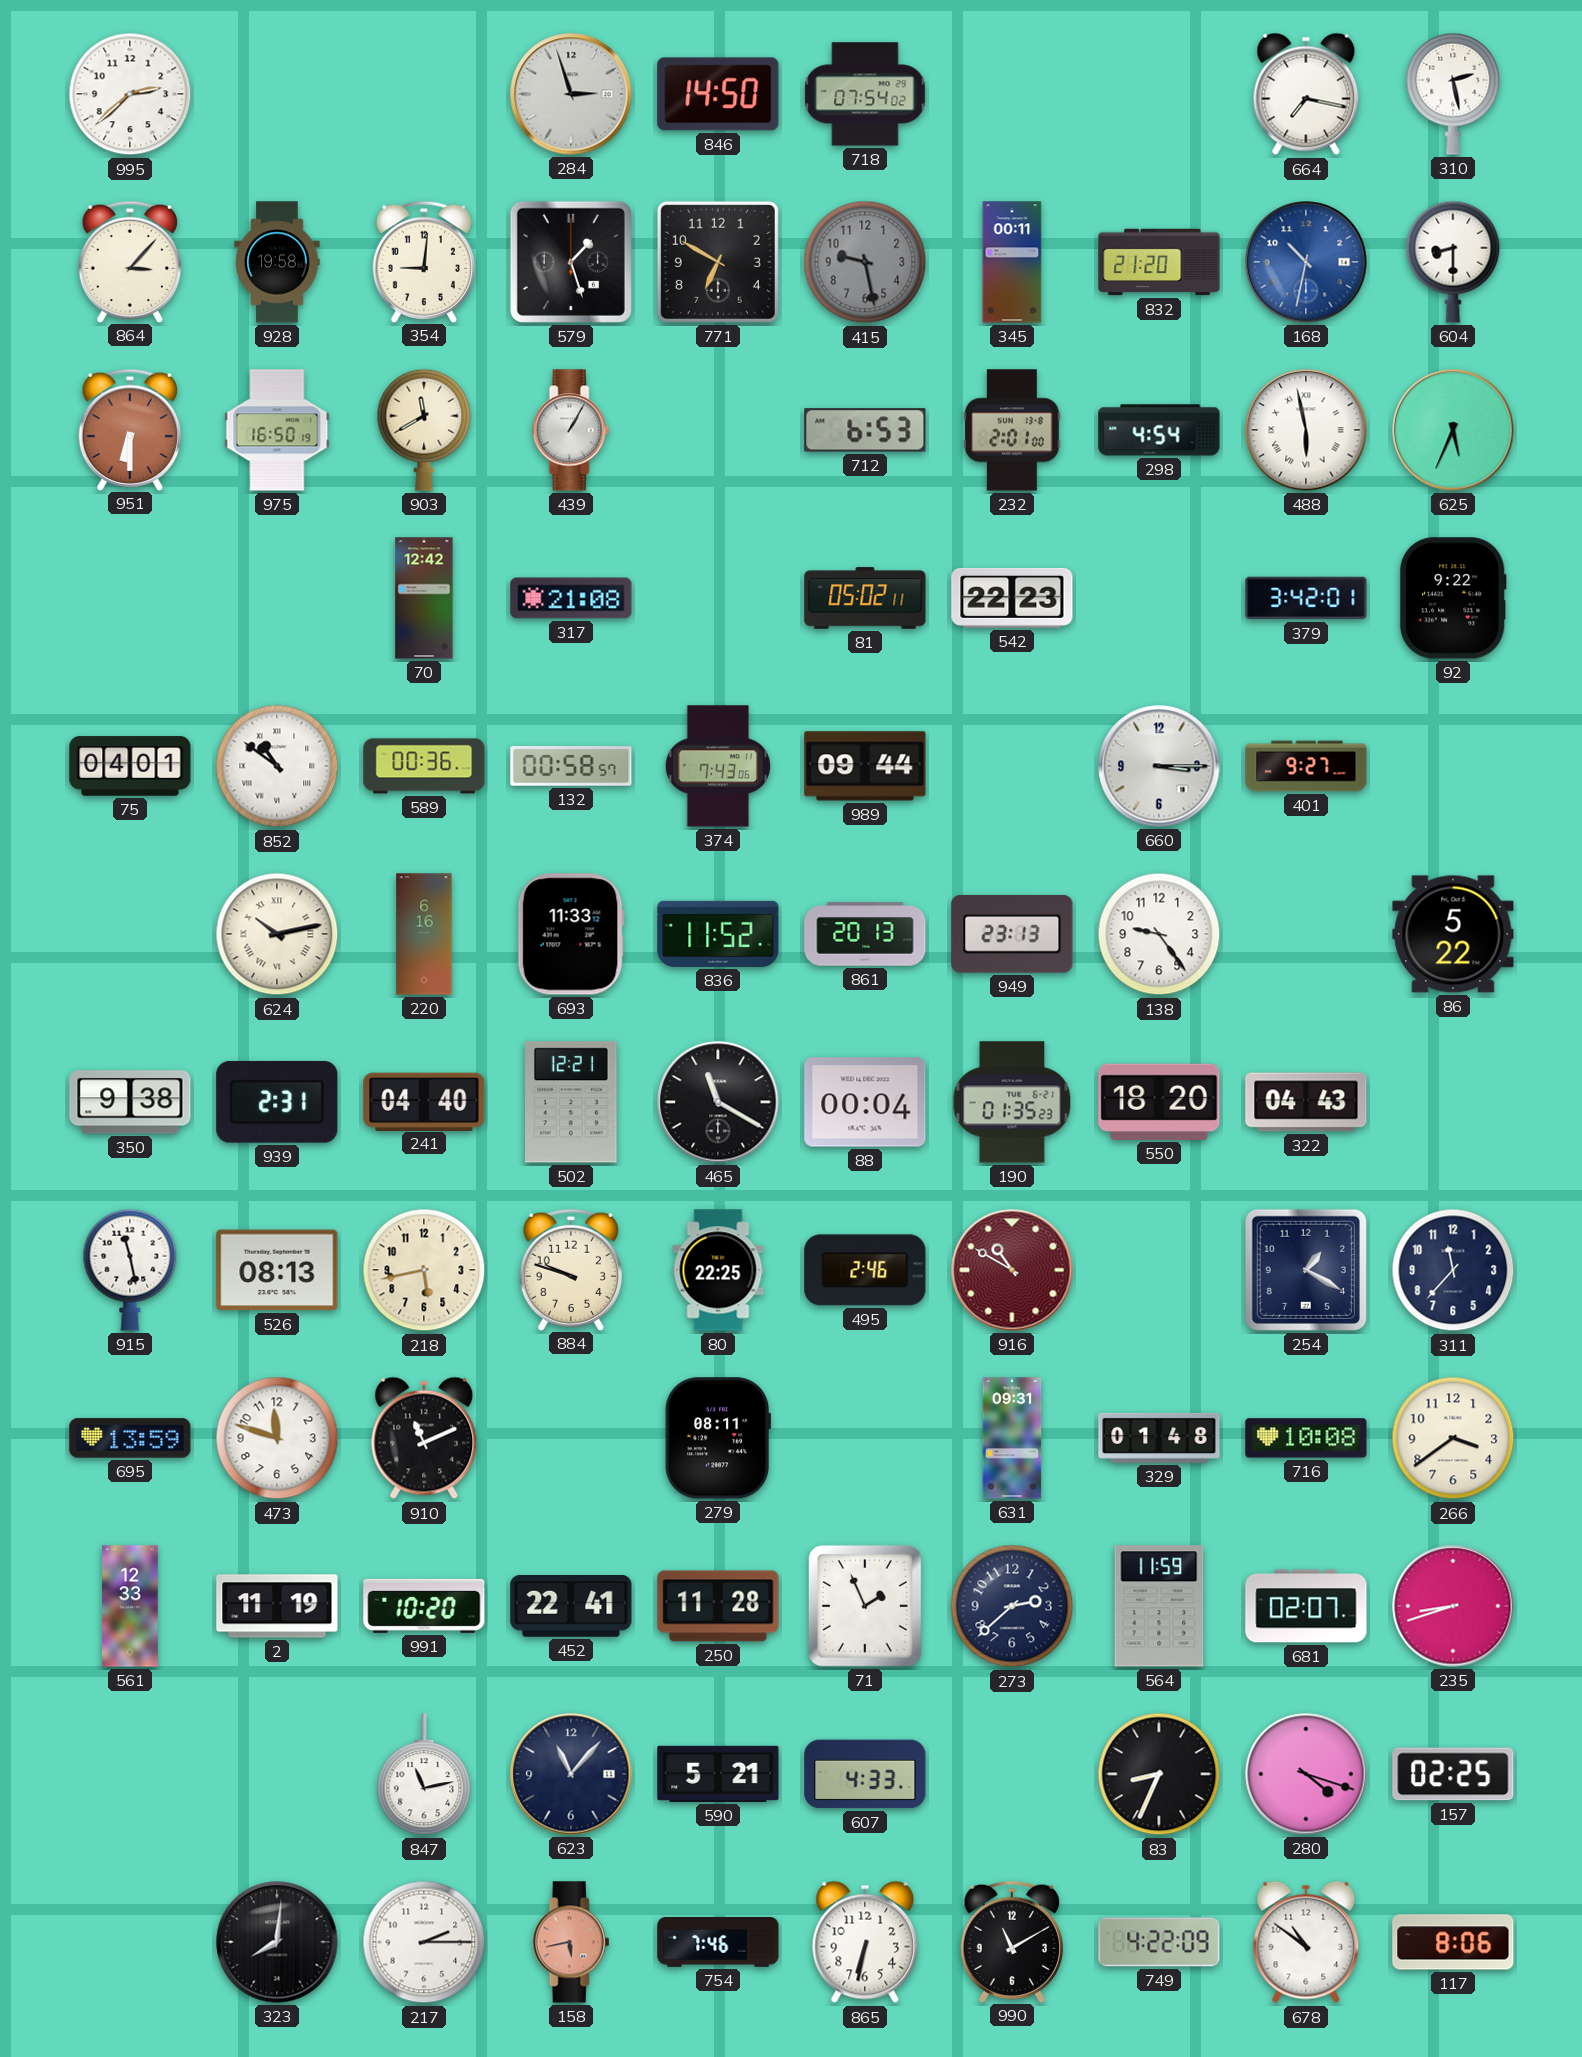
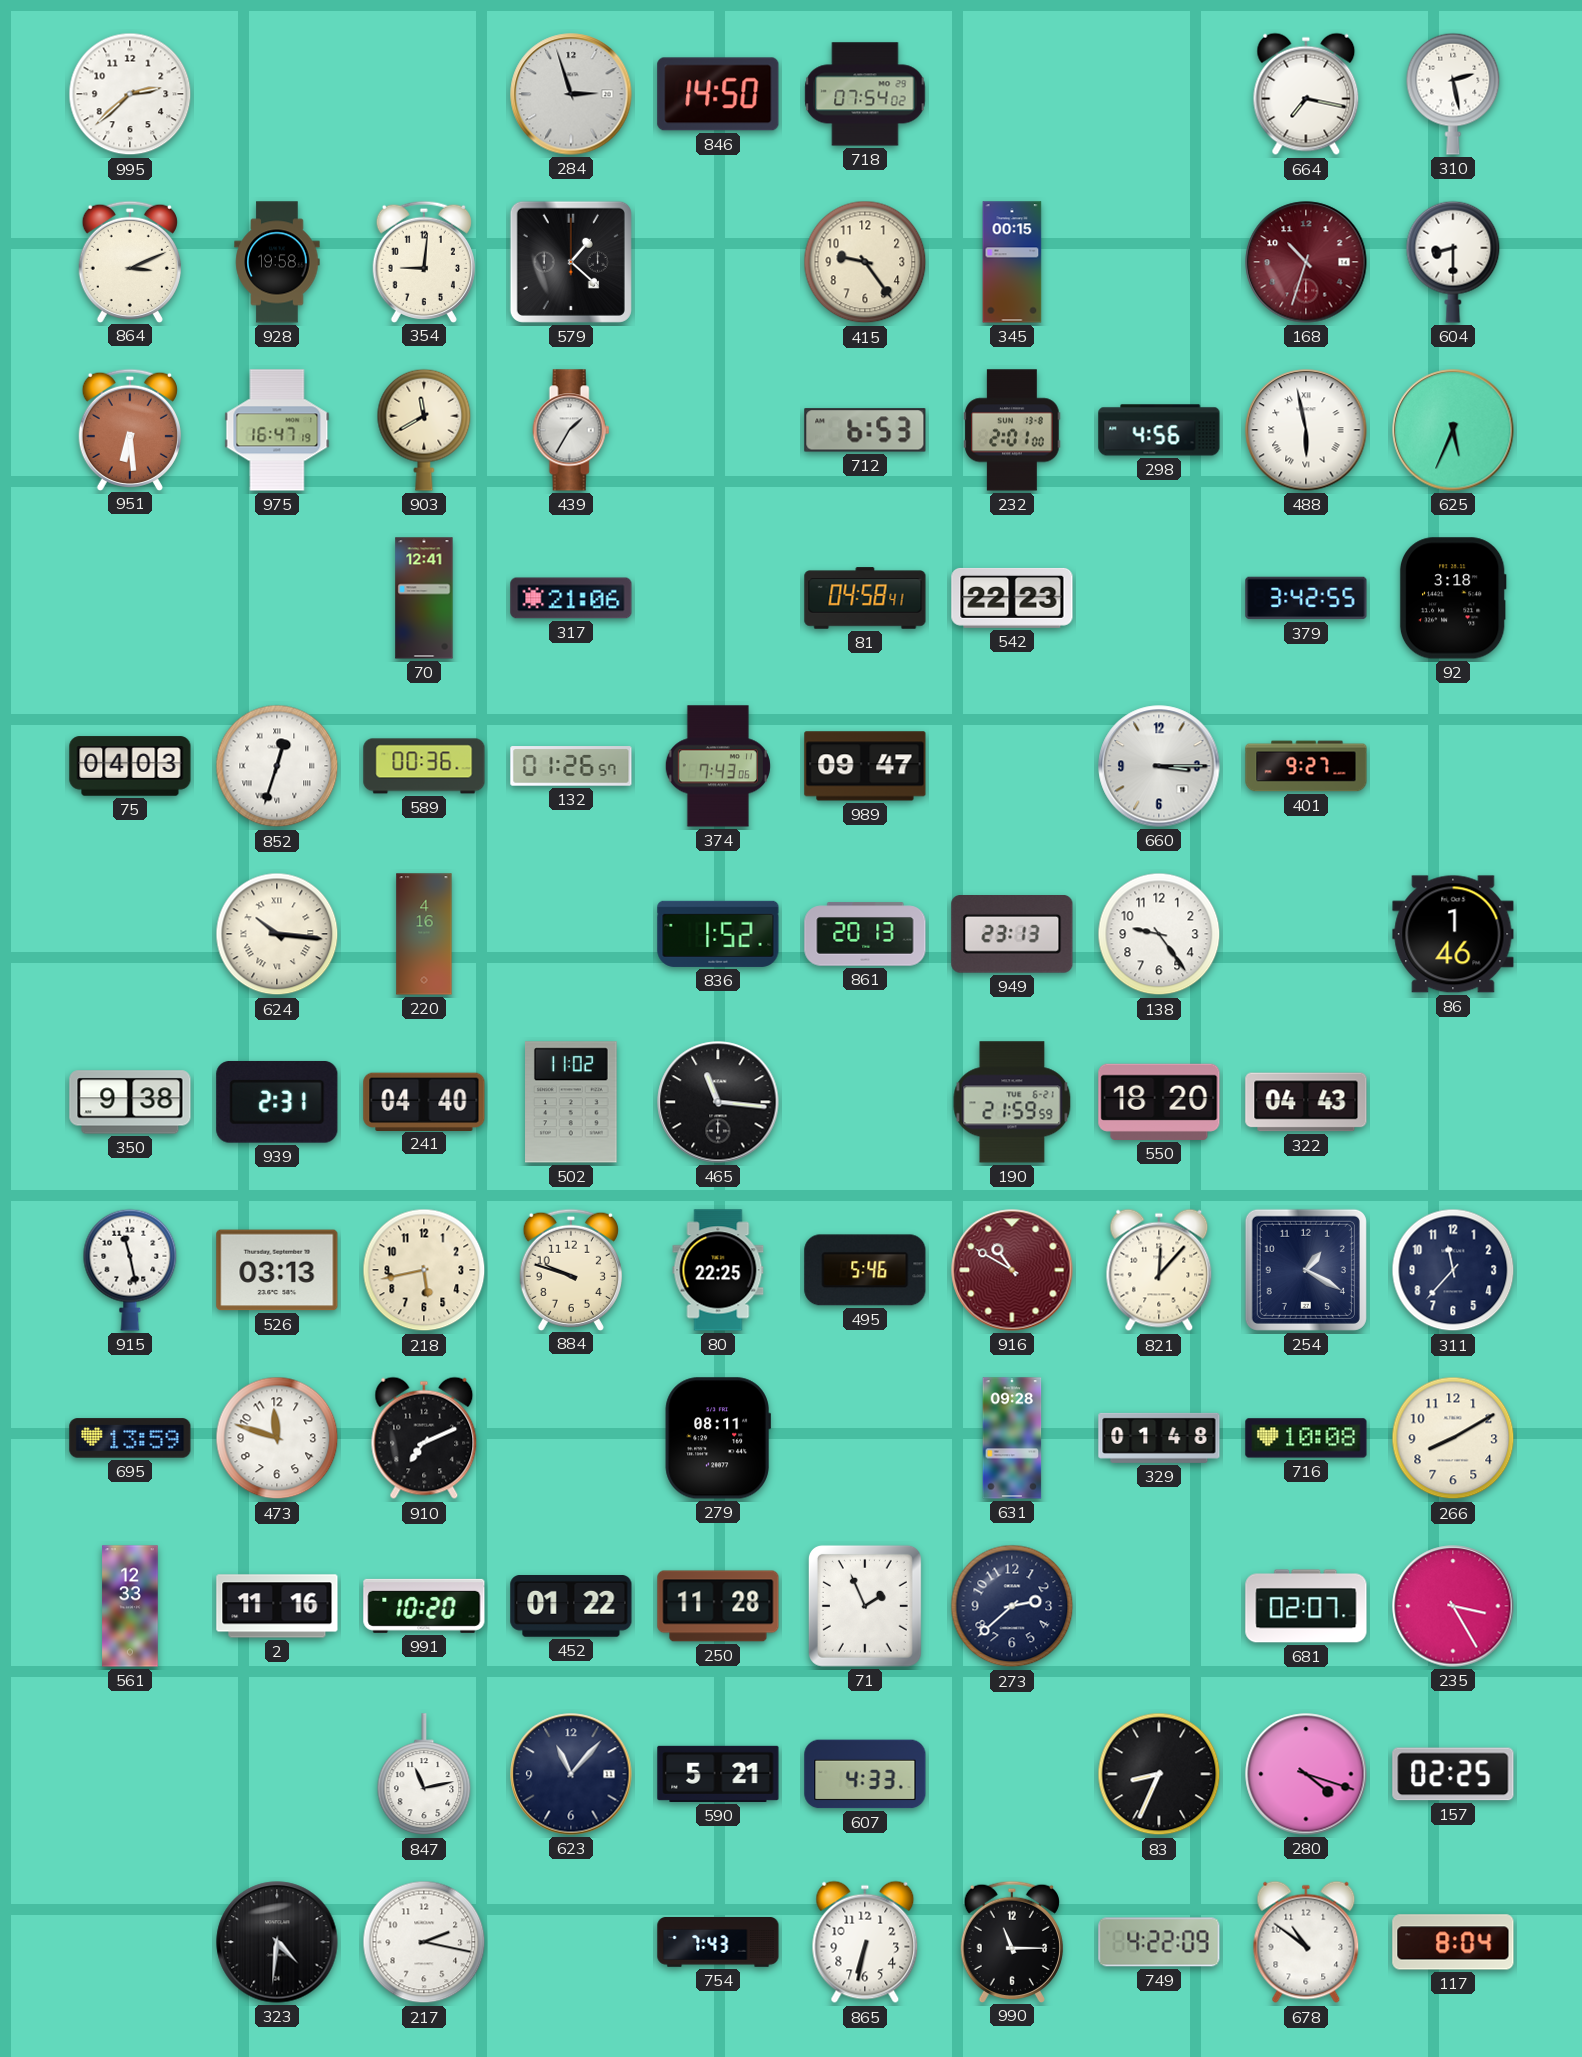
864: 3:07 -> 3:11
579: 1:27 -> 1:22
771: 6:50 -> none
415: 9:28 -> 9:24
415 dial: grey -> cream
345: 00:11 -> 00:15
832: 21:20 -> none
168: 10:32 -> 10:33
168 dial: blue -> burgundy
951: 6:30 -> 6:29
975: 16:50 -> 16:47
439: 1:05 -> 1:35
298: 4:54 -> 4:56
70: 12:42 -> 12:41
317: 21:08 -> 21:06
81: 05:02 -> 04:58
379: 3:42:01 -> 3:42:55
92: 9:22 -> 3:18
75: 04:01 -> 04:03
852: 10:51 -> 12:33
132: 00:58 -> 01:26
989: 09:44 -> 09:47
624: 10:13 -> 10:16
220: 6:16 -> 4:16
693: 11:33 -> none
836: 11:52 -> 1:52
86: 5:22 -> 1:46
502: 12:21 -> 11:02
465: 11:20 -> 11:16
88: 00:04 -> none
190: 01:35 -> 21:59
526: 08:13 -> 03:13
495: 2:46 -> 5:46
821: none -> 12:07
910: 11:11 -> 7:11
631: 09:31 -> 09:28
266: 3:39 -> 8:10
2: 11:19 -> 11:16
452: 22:41 -> 01:22
564: 11:59 -> none
235: 8:42 -> 3:25
323: 8:01 -> 4:31
217: 2:15 -> 2:17
158: 5:43 -> none
754: 7:46 -> 7:43
990: 11:10 -> 11:15
117: 8:06 -> 8:04
